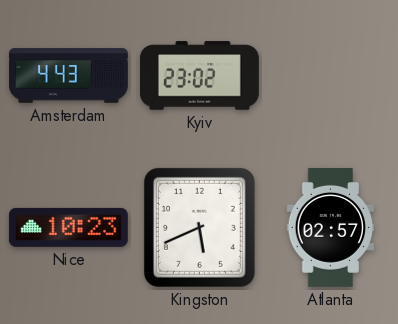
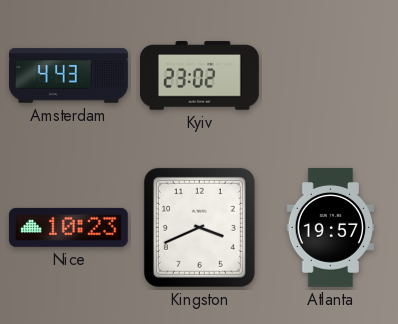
Kingston: 5:41 -> 3:41
Atlanta: 02:57 -> 19:57
